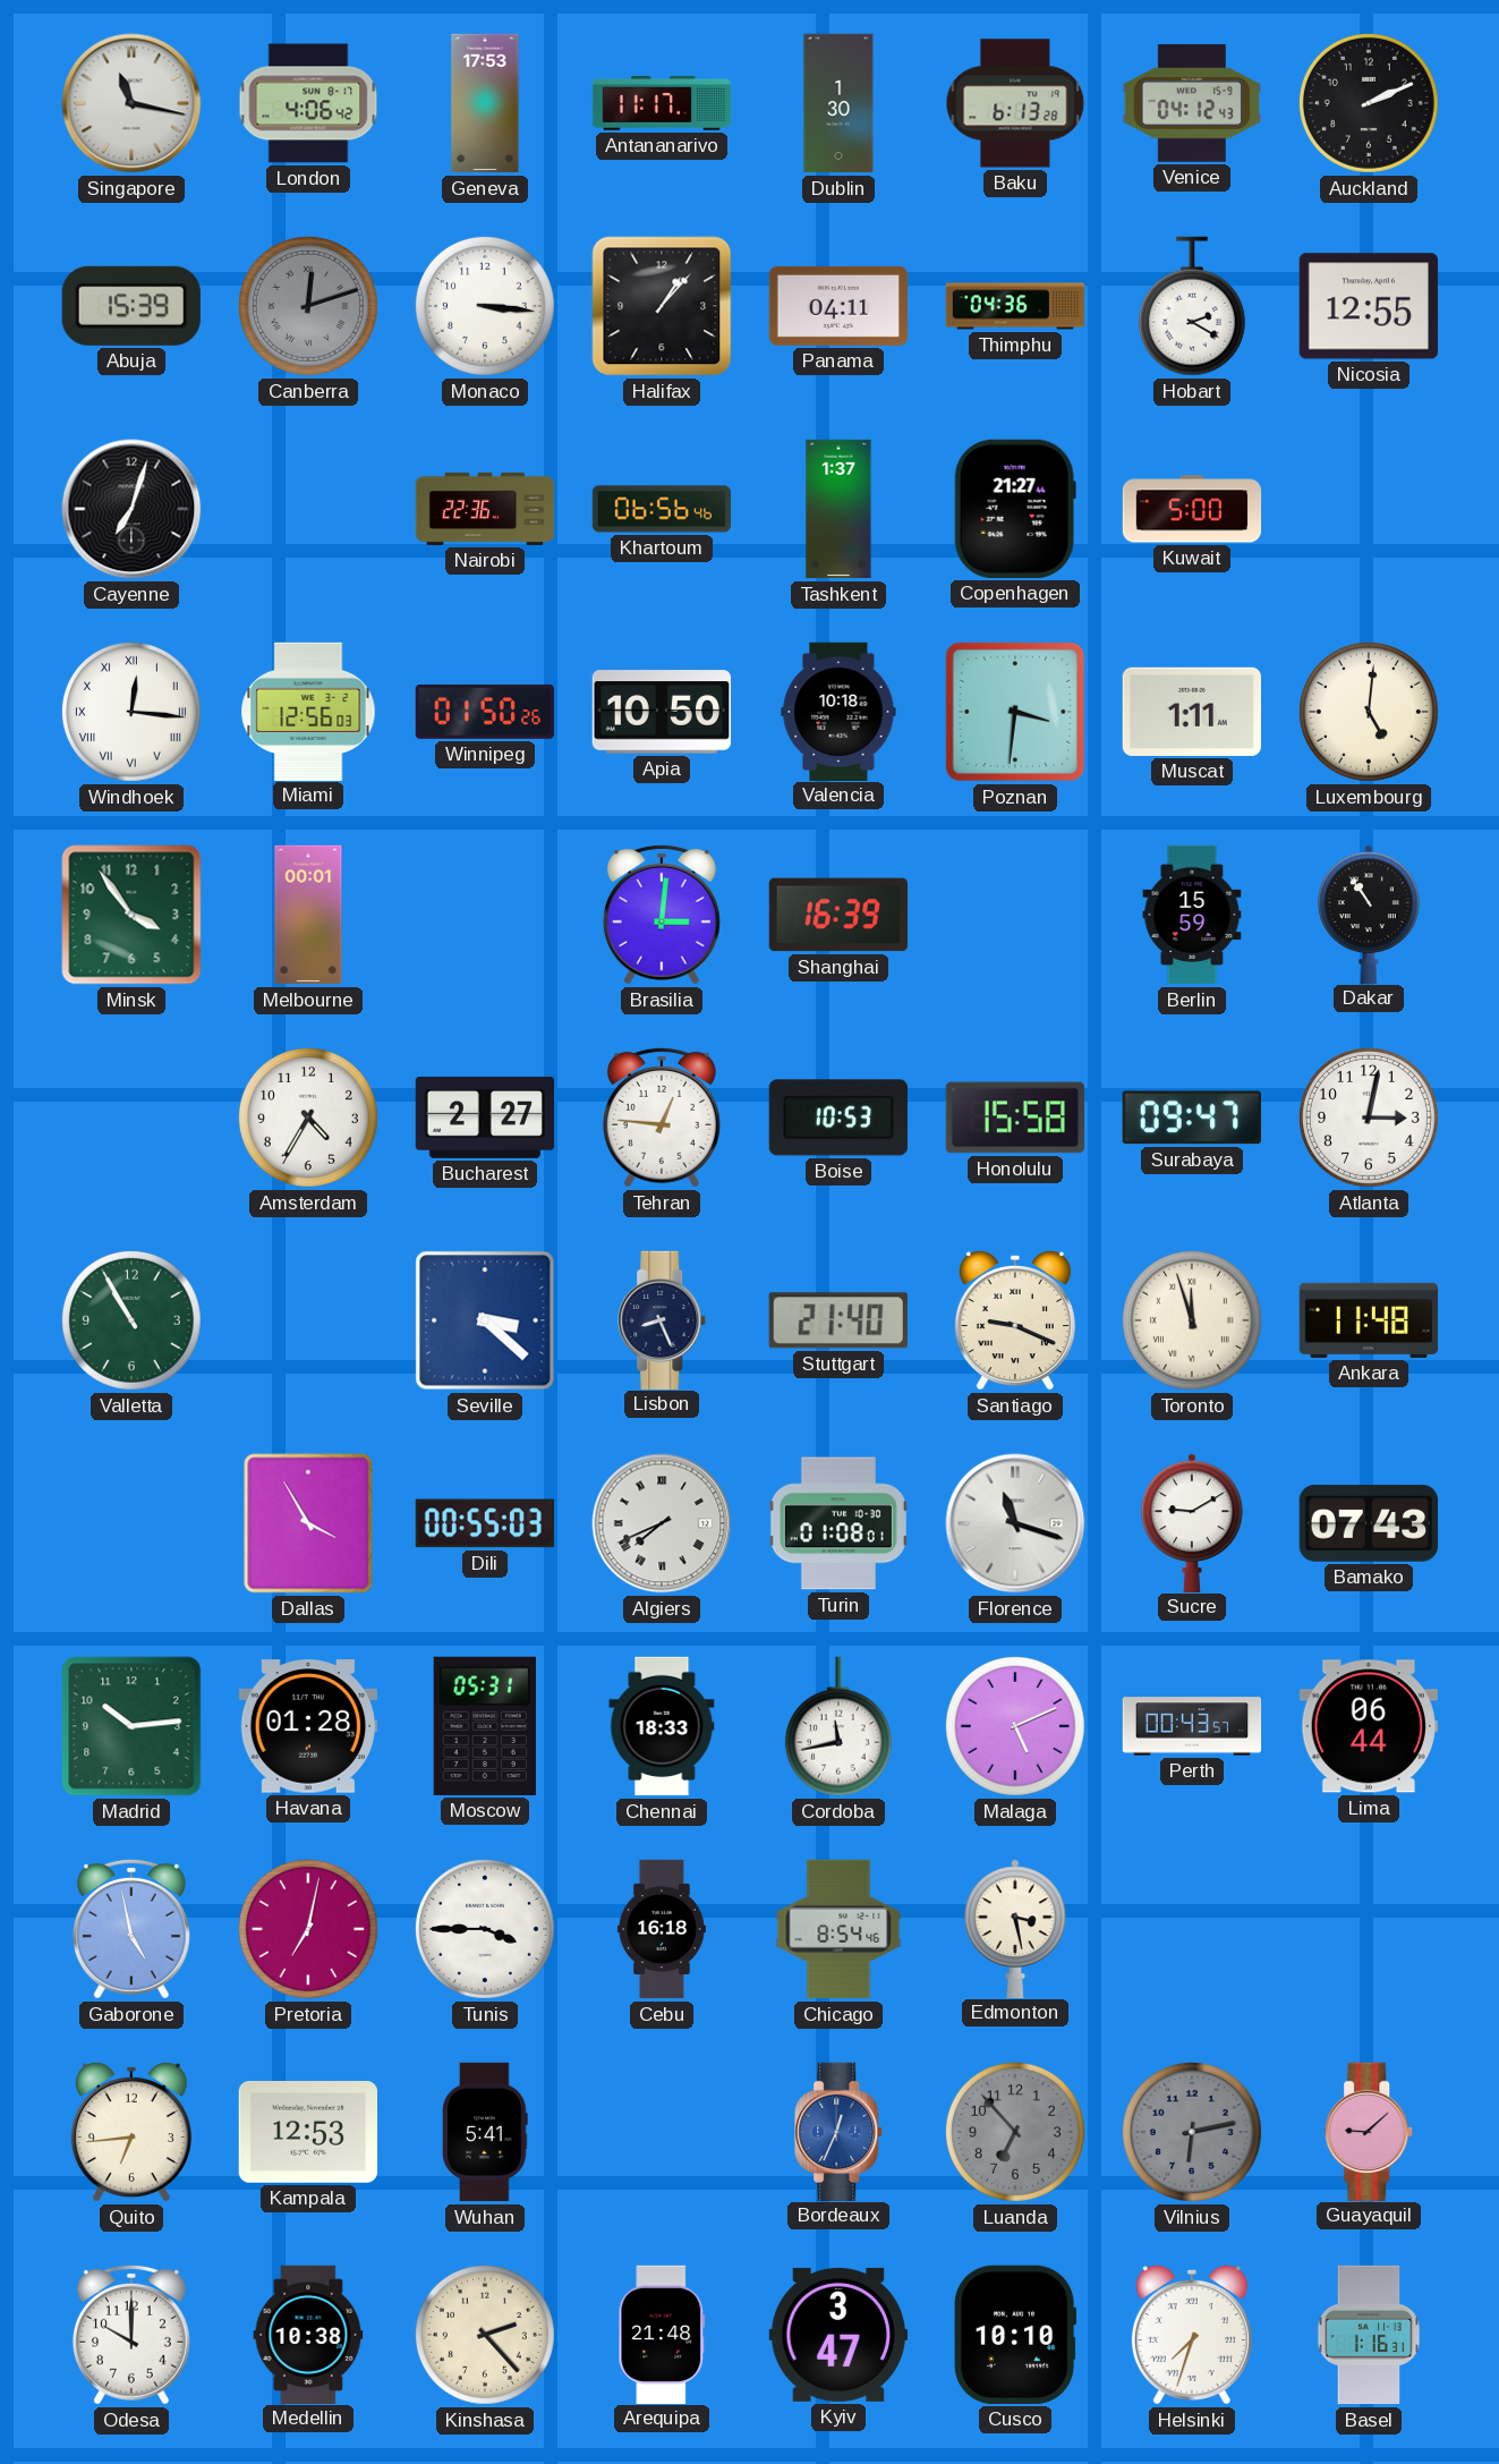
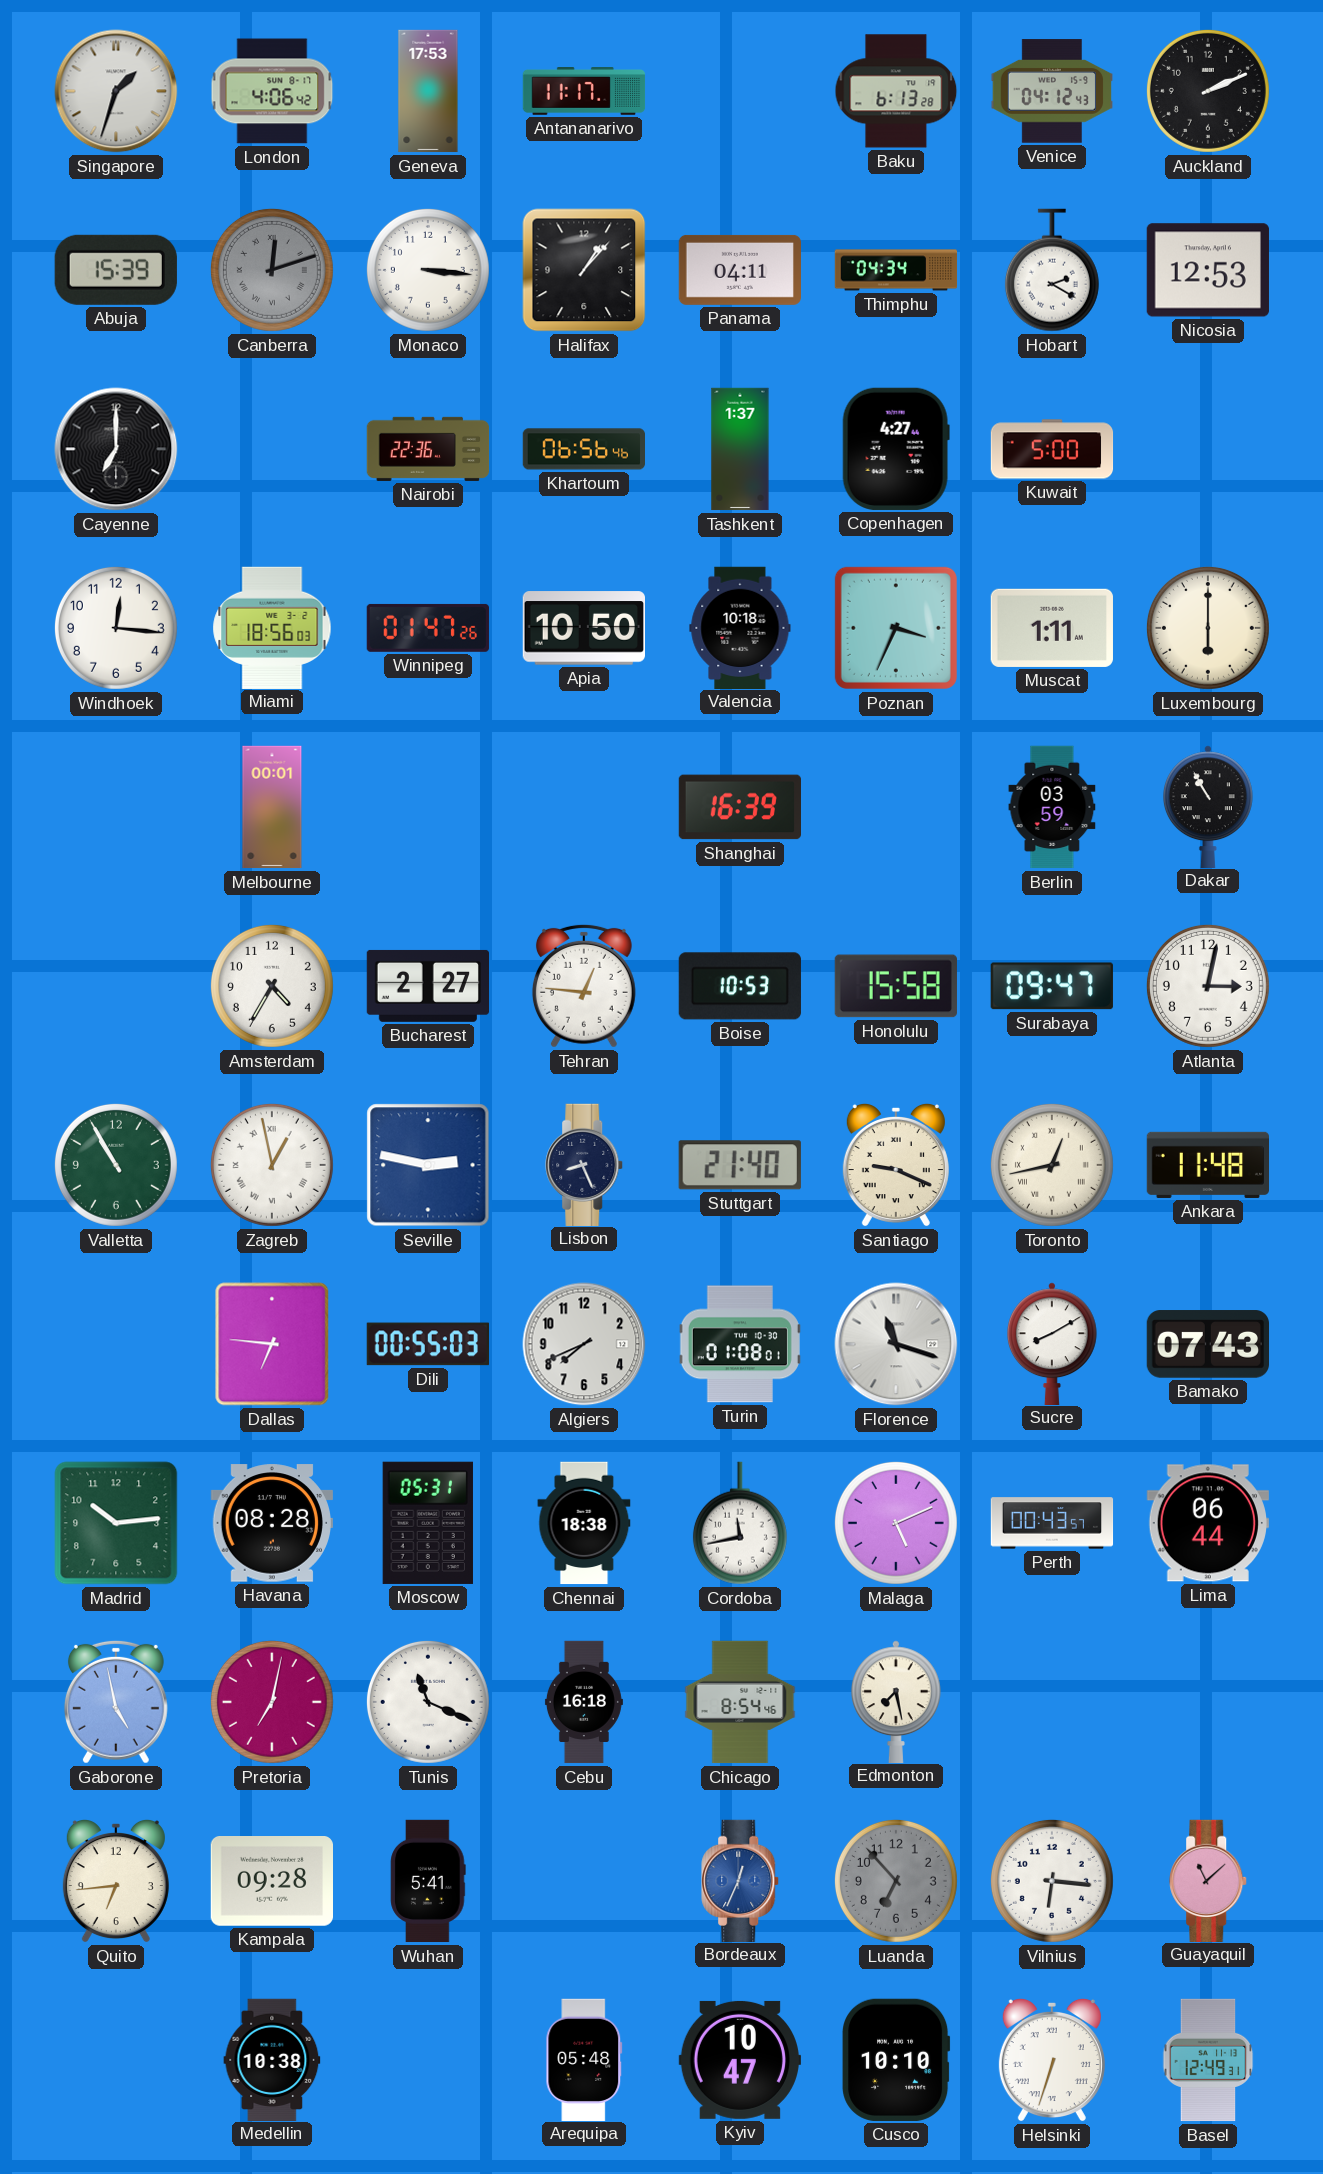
Singapore: 11:17 -> 1:33
Dublin: 1:30 -> none
Thimphu: 04:36 -> 04:34
Nicosia: 12:55 -> 12:53
Cayenne: 7:03 -> 7:00
Copenhagen: 21:27 -> 4:27
Windhoek numerals: Roman -> Arabic
Miami: 12:56 -> 18:56
Winnipeg: 01:50 -> 01:47
Poznan: 3:31 -> 3:34
Luxembourg: 5:01 -> 6:00
Minsk: 3:54 -> none
Brasilia: 3:01 -> none
Berlin: 15:59 -> 03:59
Dakar: 10:54 -> 10:55
Zagreb: none -> 12:58
Seville: 3:22 -> 2:47
Toronto: 11:57 -> 12:43
Dallas: 3:55 -> 6:46
Algiers numerals: Roman -> Arabic
Sucre: 9:10 -> 8:10
Havana: 01:28 -> 08:28
Chennai: 18:33 -> 18:38
Tunis: 3:45 -> 11:19
Edmonton: 3:28 -> 7:28
Kampala: 12:53 -> 09:28
Vilnius: 6:13 -> 6:16
Vilnius dial: grey -> white
Guayaquil: 9:08 -> 11:08
Odesa: 10:00 -> none
Kinshasa: 2:23 -> none
Arequipa: 21:48 -> 05:48
Kyiv: 3:47 -> 10:47
Helsinki: 7:33 -> 6:33
Basel: 1:16 -> 12:49
